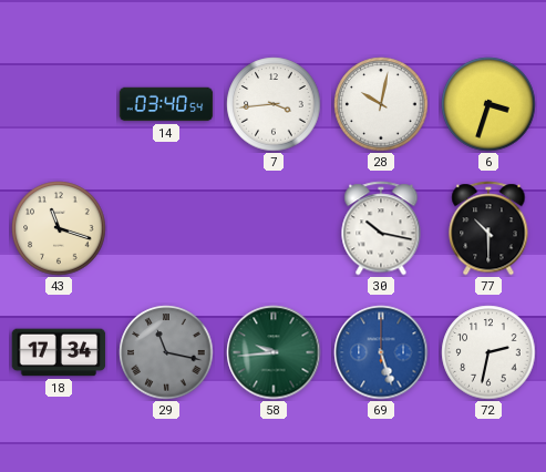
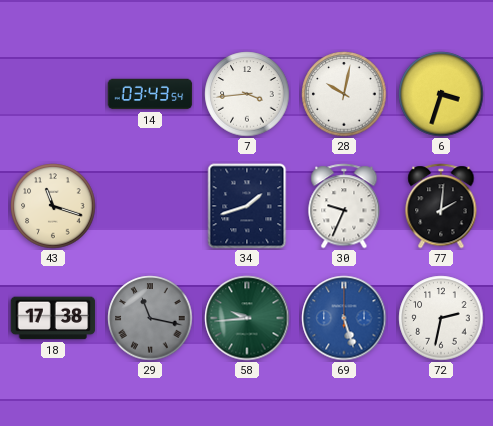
14: 03:40 -> 03:43
34: none -> 1:42
30: 10:17 -> 9:34
77: 10:30 -> 2:01
18: 17:34 -> 17:38
